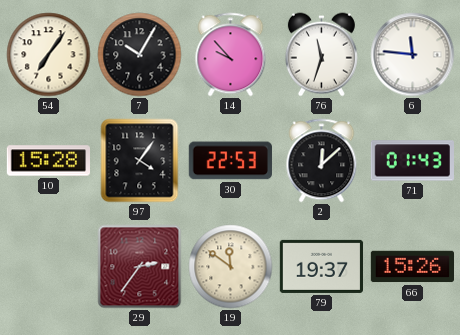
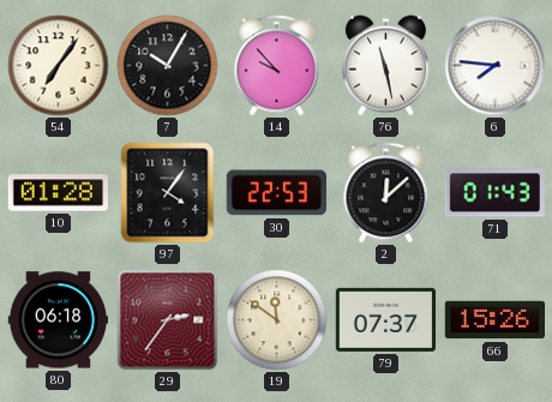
76: 11:33 -> 11:28
6: 11:46 -> 7:46
10: 15:28 -> 01:28
80: none -> 06:18
79: 19:37 -> 07:37
